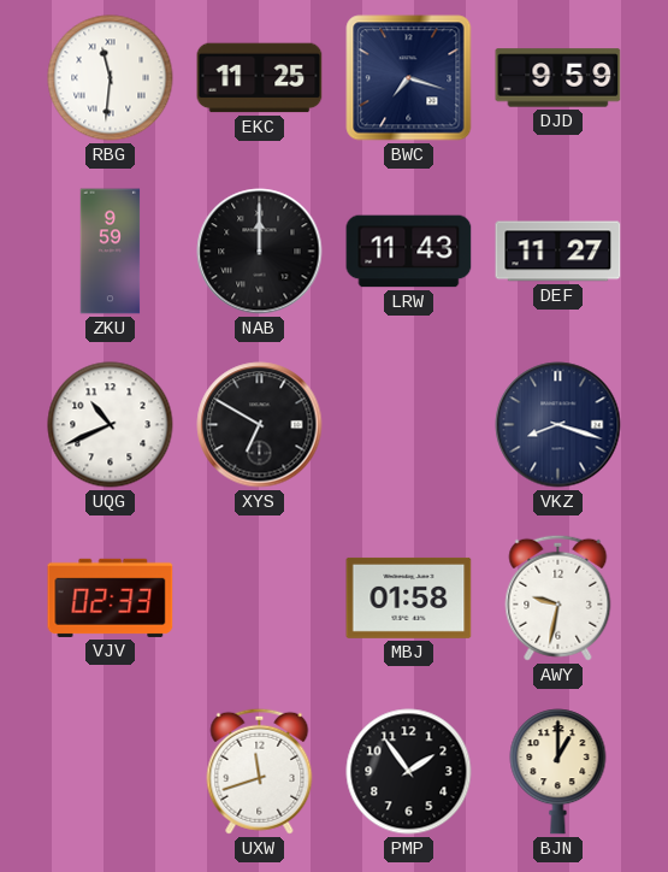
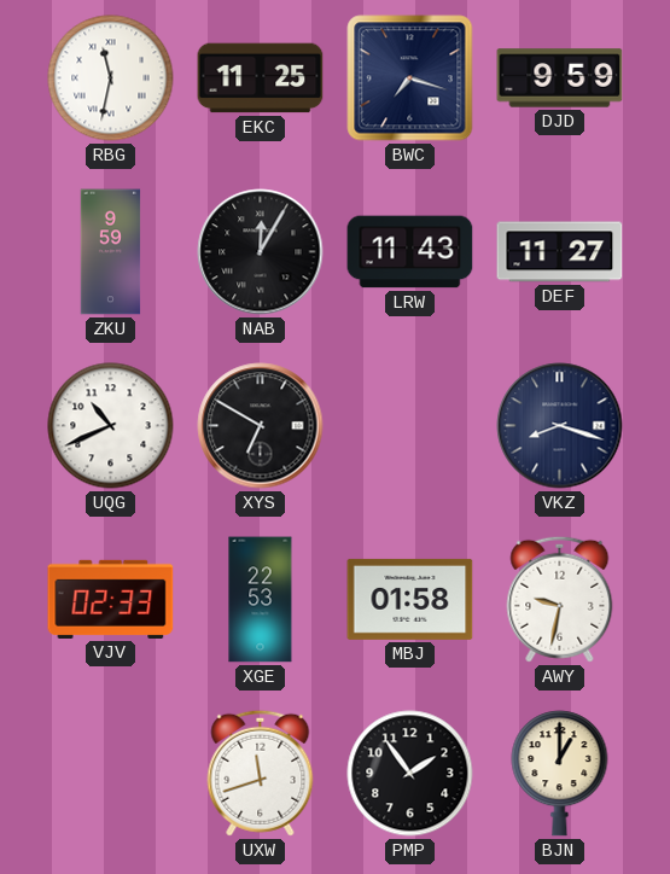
RBG: 11:31 -> 11:32
NAB: 12:00 -> 12:05
XGE: none -> 22:53
